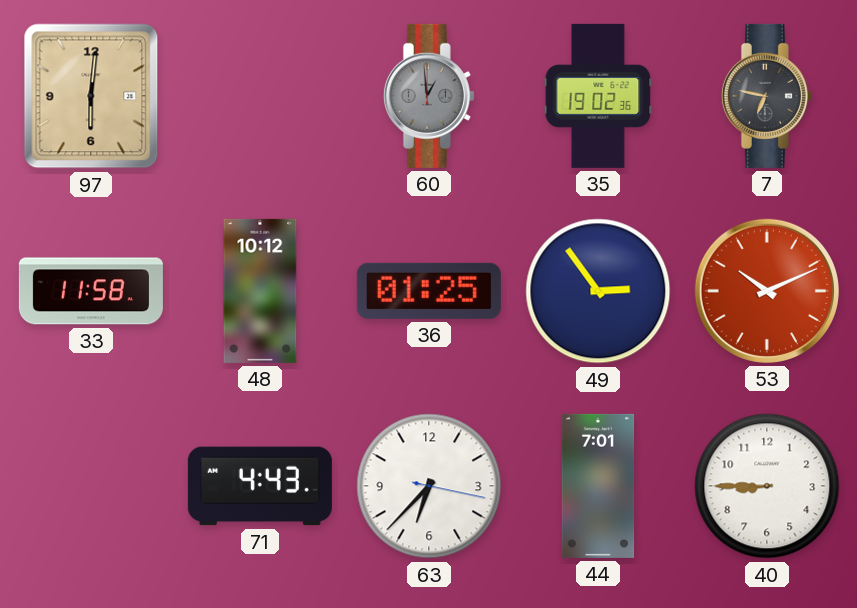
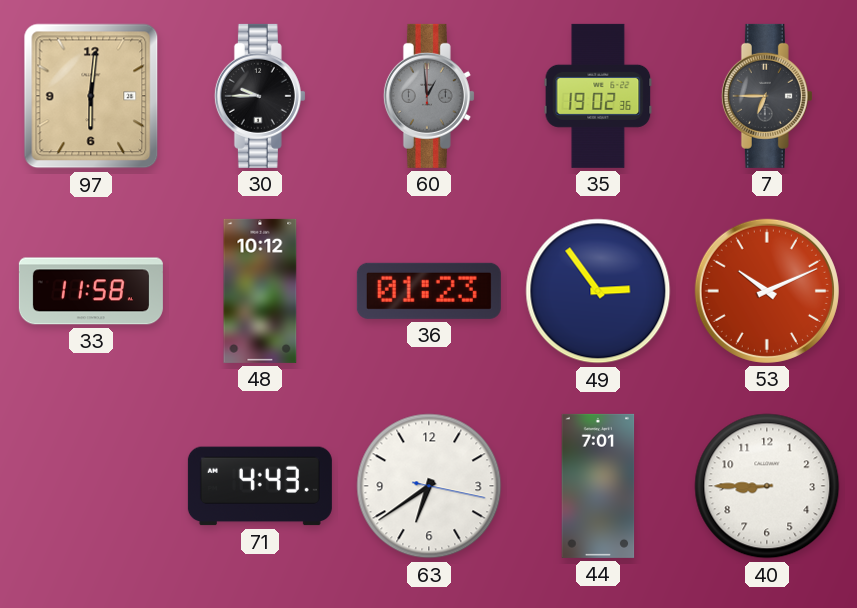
30: none -> 9:45
7: 6:47 -> 6:45
36: 01:25 -> 01:23
63: 6:37 -> 6:39
